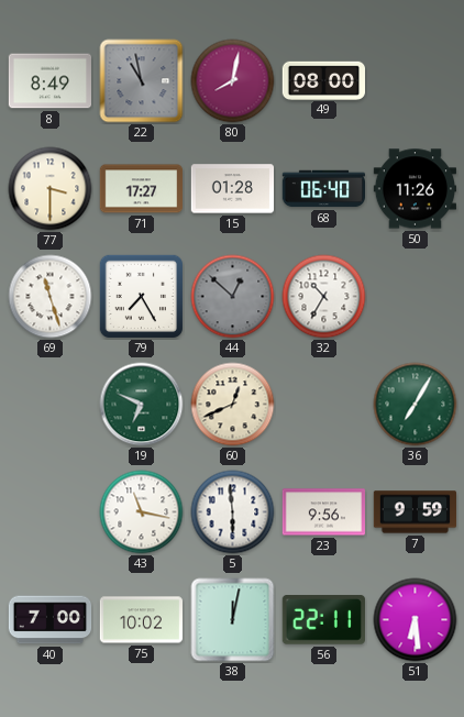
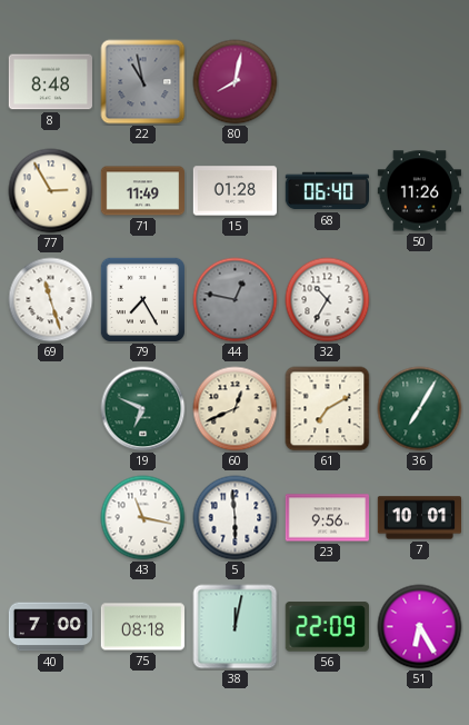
8: 8:49 -> 8:48
49: 08:00 -> none
77: 3:30 -> 2:55
71: 17:27 -> 11:49
44: 12:52 -> 12:47
61: none -> 7:10
7: 9:59 -> 10:01
75: 10:02 -> 08:18
56: 22:11 -> 22:09
51: 6:29 -> 6:25
